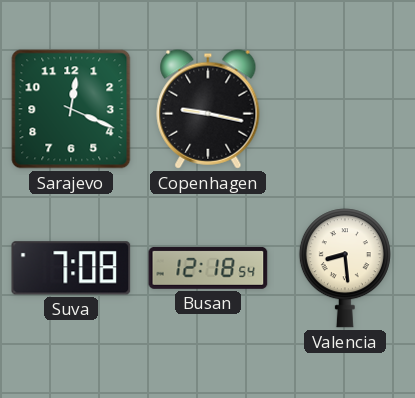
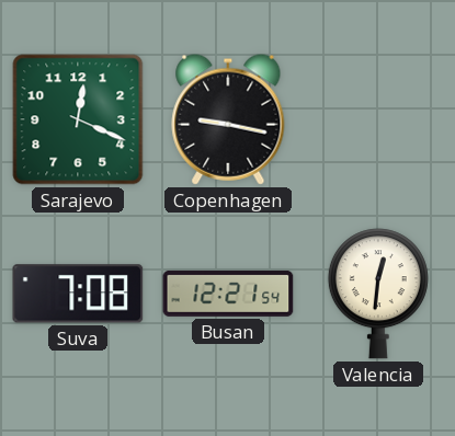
Busan: 12:18 -> 12:21
Valencia: 8:29 -> 12:31
